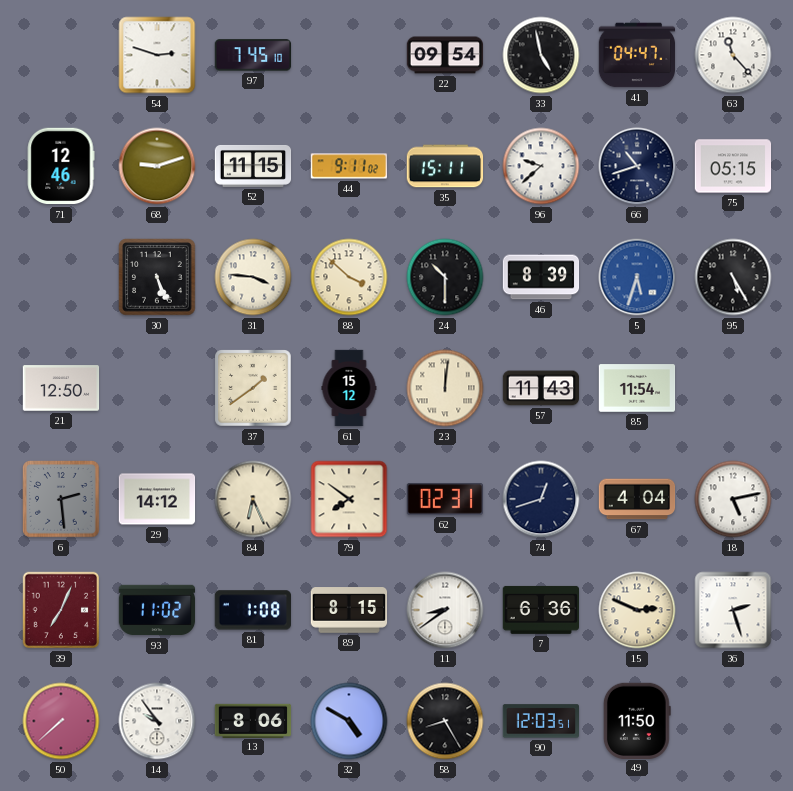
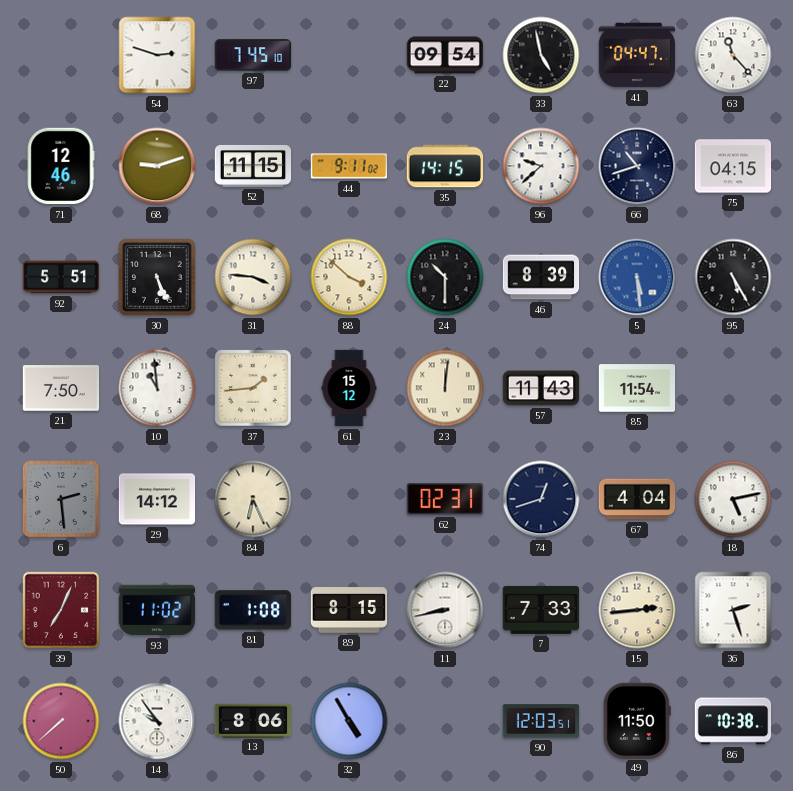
35: 15:11 -> 14:15
75: 05:15 -> 04:15
92: none -> 5:51
5: 5:33 -> 5:29
21: 12:50 -> 7:50
10: none -> 10:59
37: 1:39 -> 1:44
79: 7:51 -> none
11: 8:39 -> 8:43
7: 6:36 -> 7:33
15: 2:49 -> 2:44
32: 4:50 -> 4:55
58: 8:25 -> none
86: none -> 10:38
